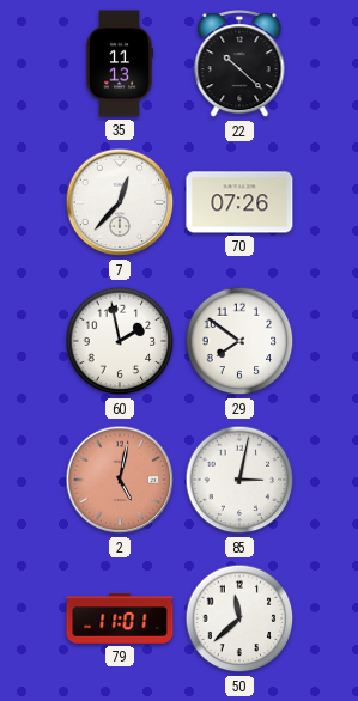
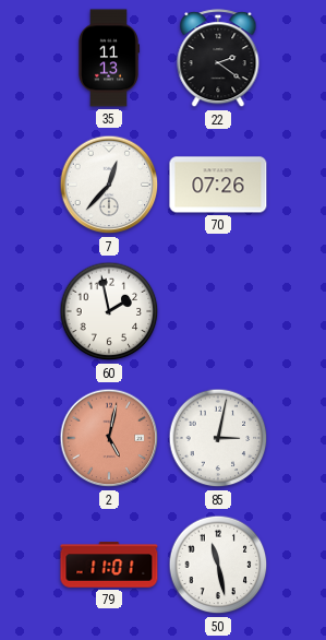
22: 10:22 -> 2:21
29: 7:51 -> none
50: 11:38 -> 11:28
